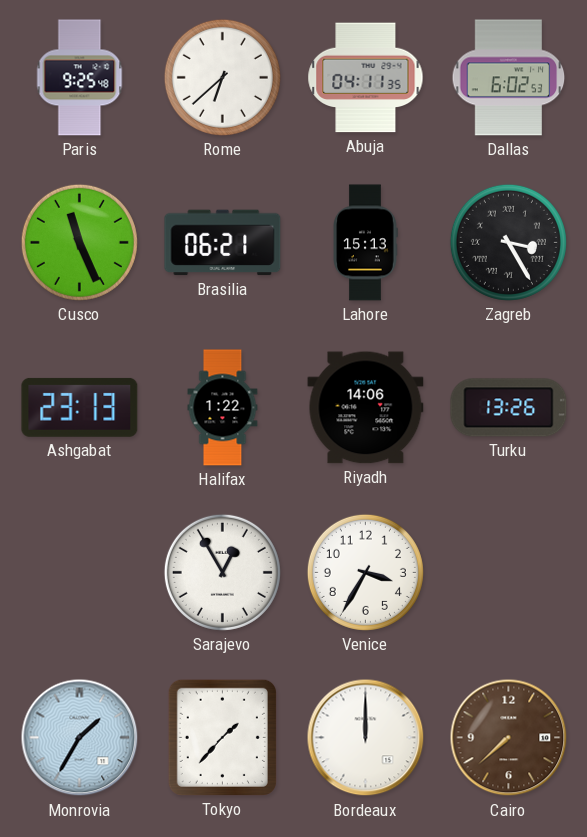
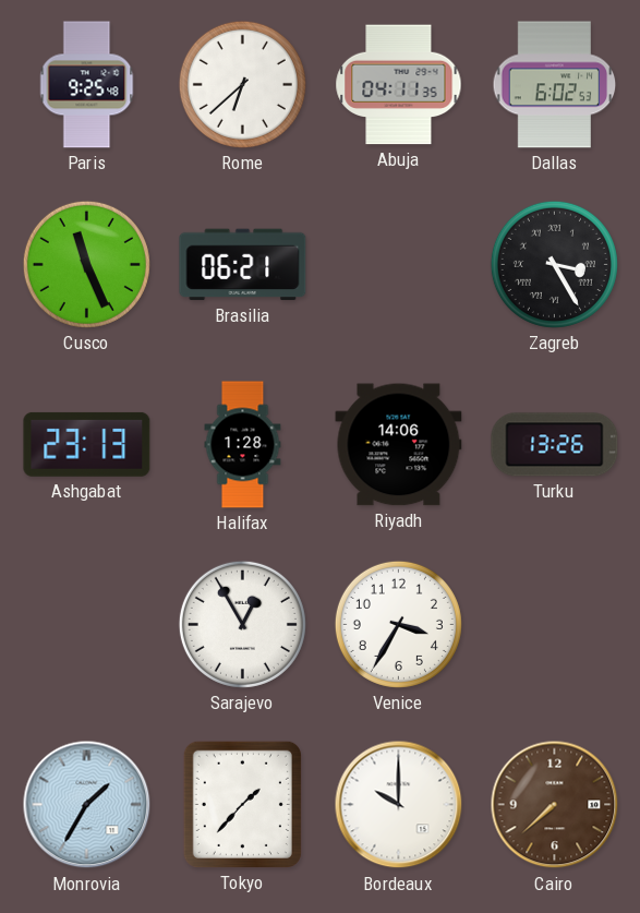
Lahore: 15:13 -> none
Halifax: 1:22 -> 1:28
Bordeaux: 12:00 -> 10:00
